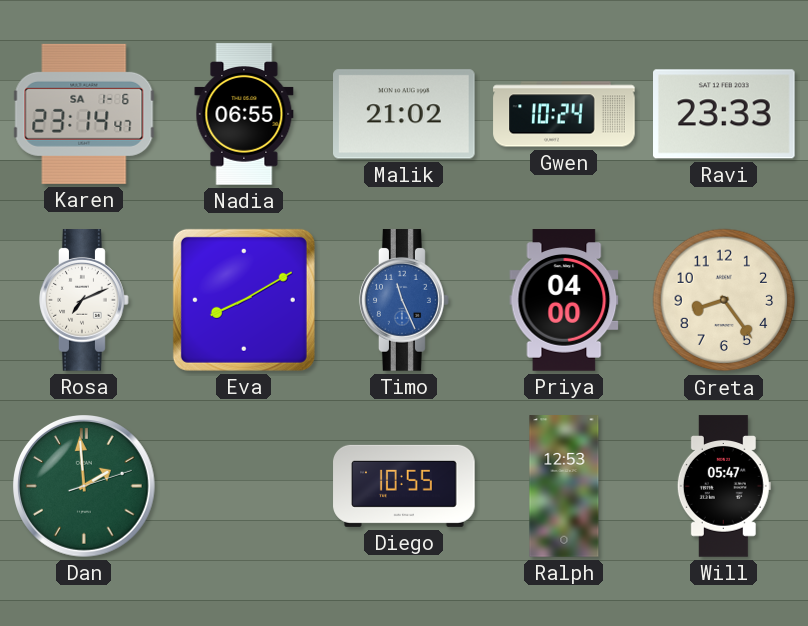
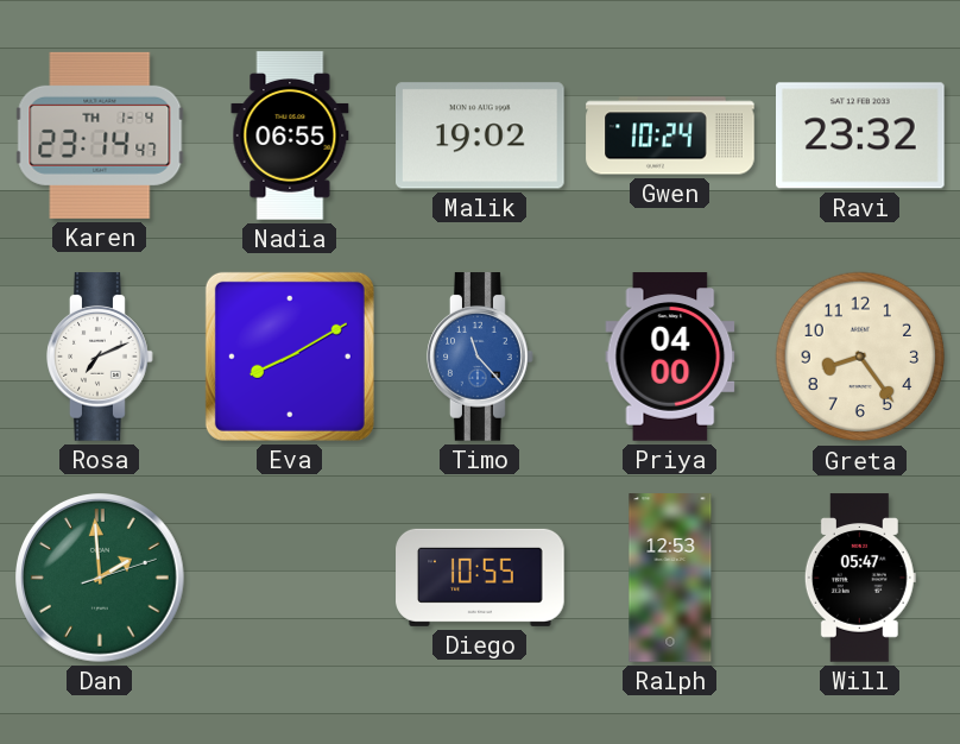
Karen date: SA 1-6 -> TH 1-4
Malik: 21:02 -> 19:02
Ravi: 23:33 -> 23:32
Timo: 11:26 -> 11:23
